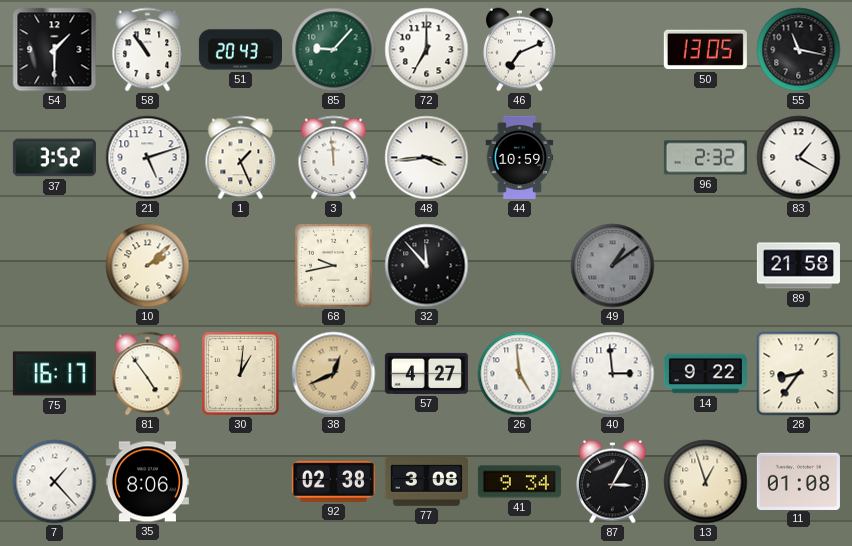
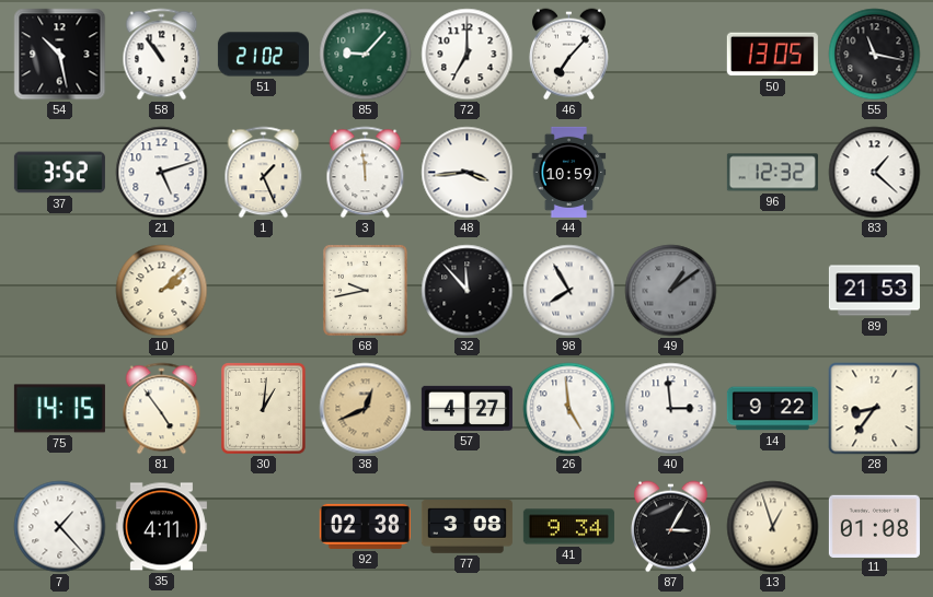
54: 1:30 -> 10:28
51: 20:43 -> 21:02
46: 7:11 -> 7:07
96: 2:32 -> 12:32
83: 1:20 -> 1:22
98: none -> 7:55
89: 21:58 -> 21:53
75: 16:17 -> 14:15
35: 8:06 -> 4:11
